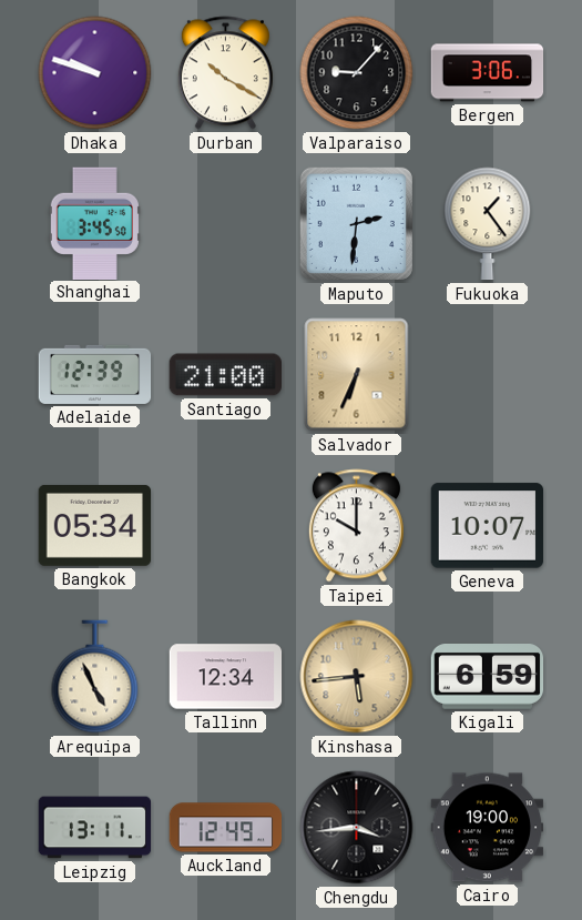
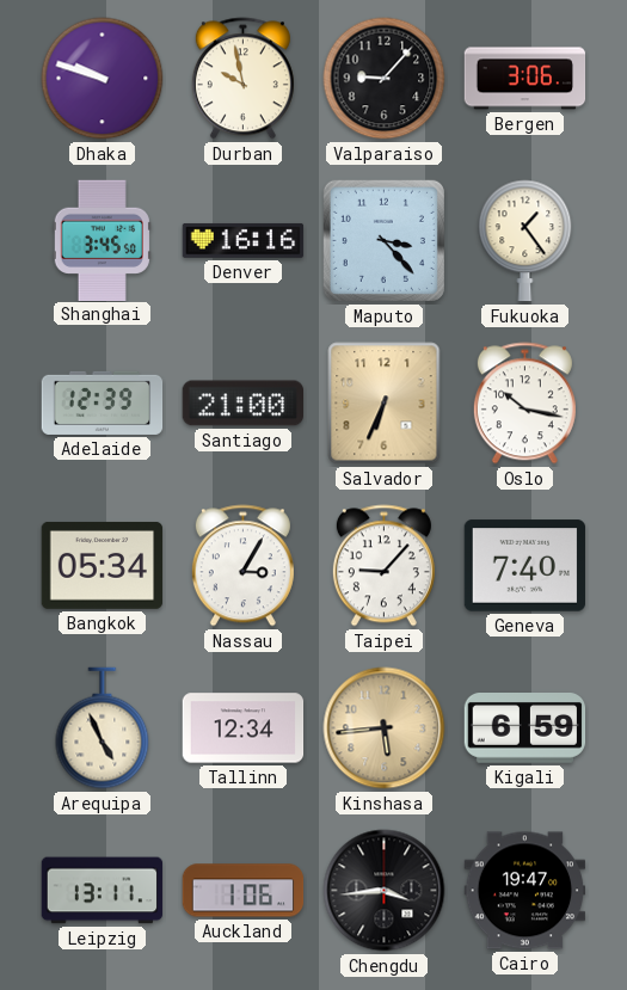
Durban: 10:20 -> 9:58
Denver: none -> 16:16
Maputo: 2:31 -> 3:23
Oslo: none -> 10:17
Nassau: none -> 3:05
Taipei: 10:00 -> 9:07
Geneva: 10:07 -> 7:40
Auckland: 12:49 -> 1:06
Cairo: 19:00 -> 19:47
